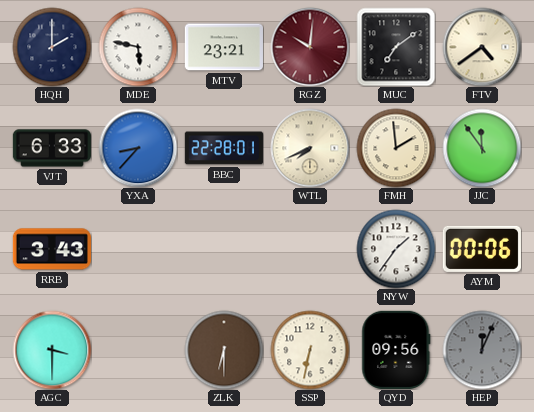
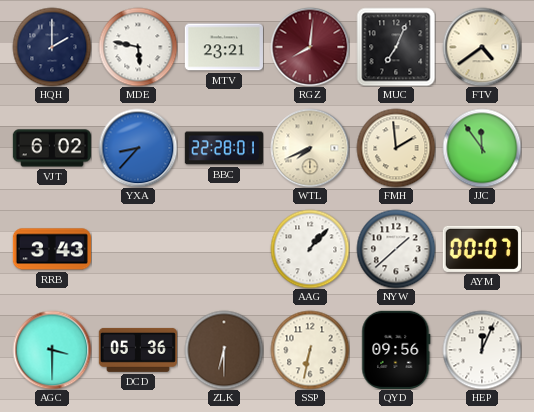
RGZ: 10:01 -> 8:01
MUC: 7:09 -> 7:04
VJT: 6:33 -> 6:02
AAG: none -> 1:07
NYW: 1:36 -> 1:38
AYM: 00:06 -> 00:07
DCD: none -> 05:36
HEP dial: grey -> white
